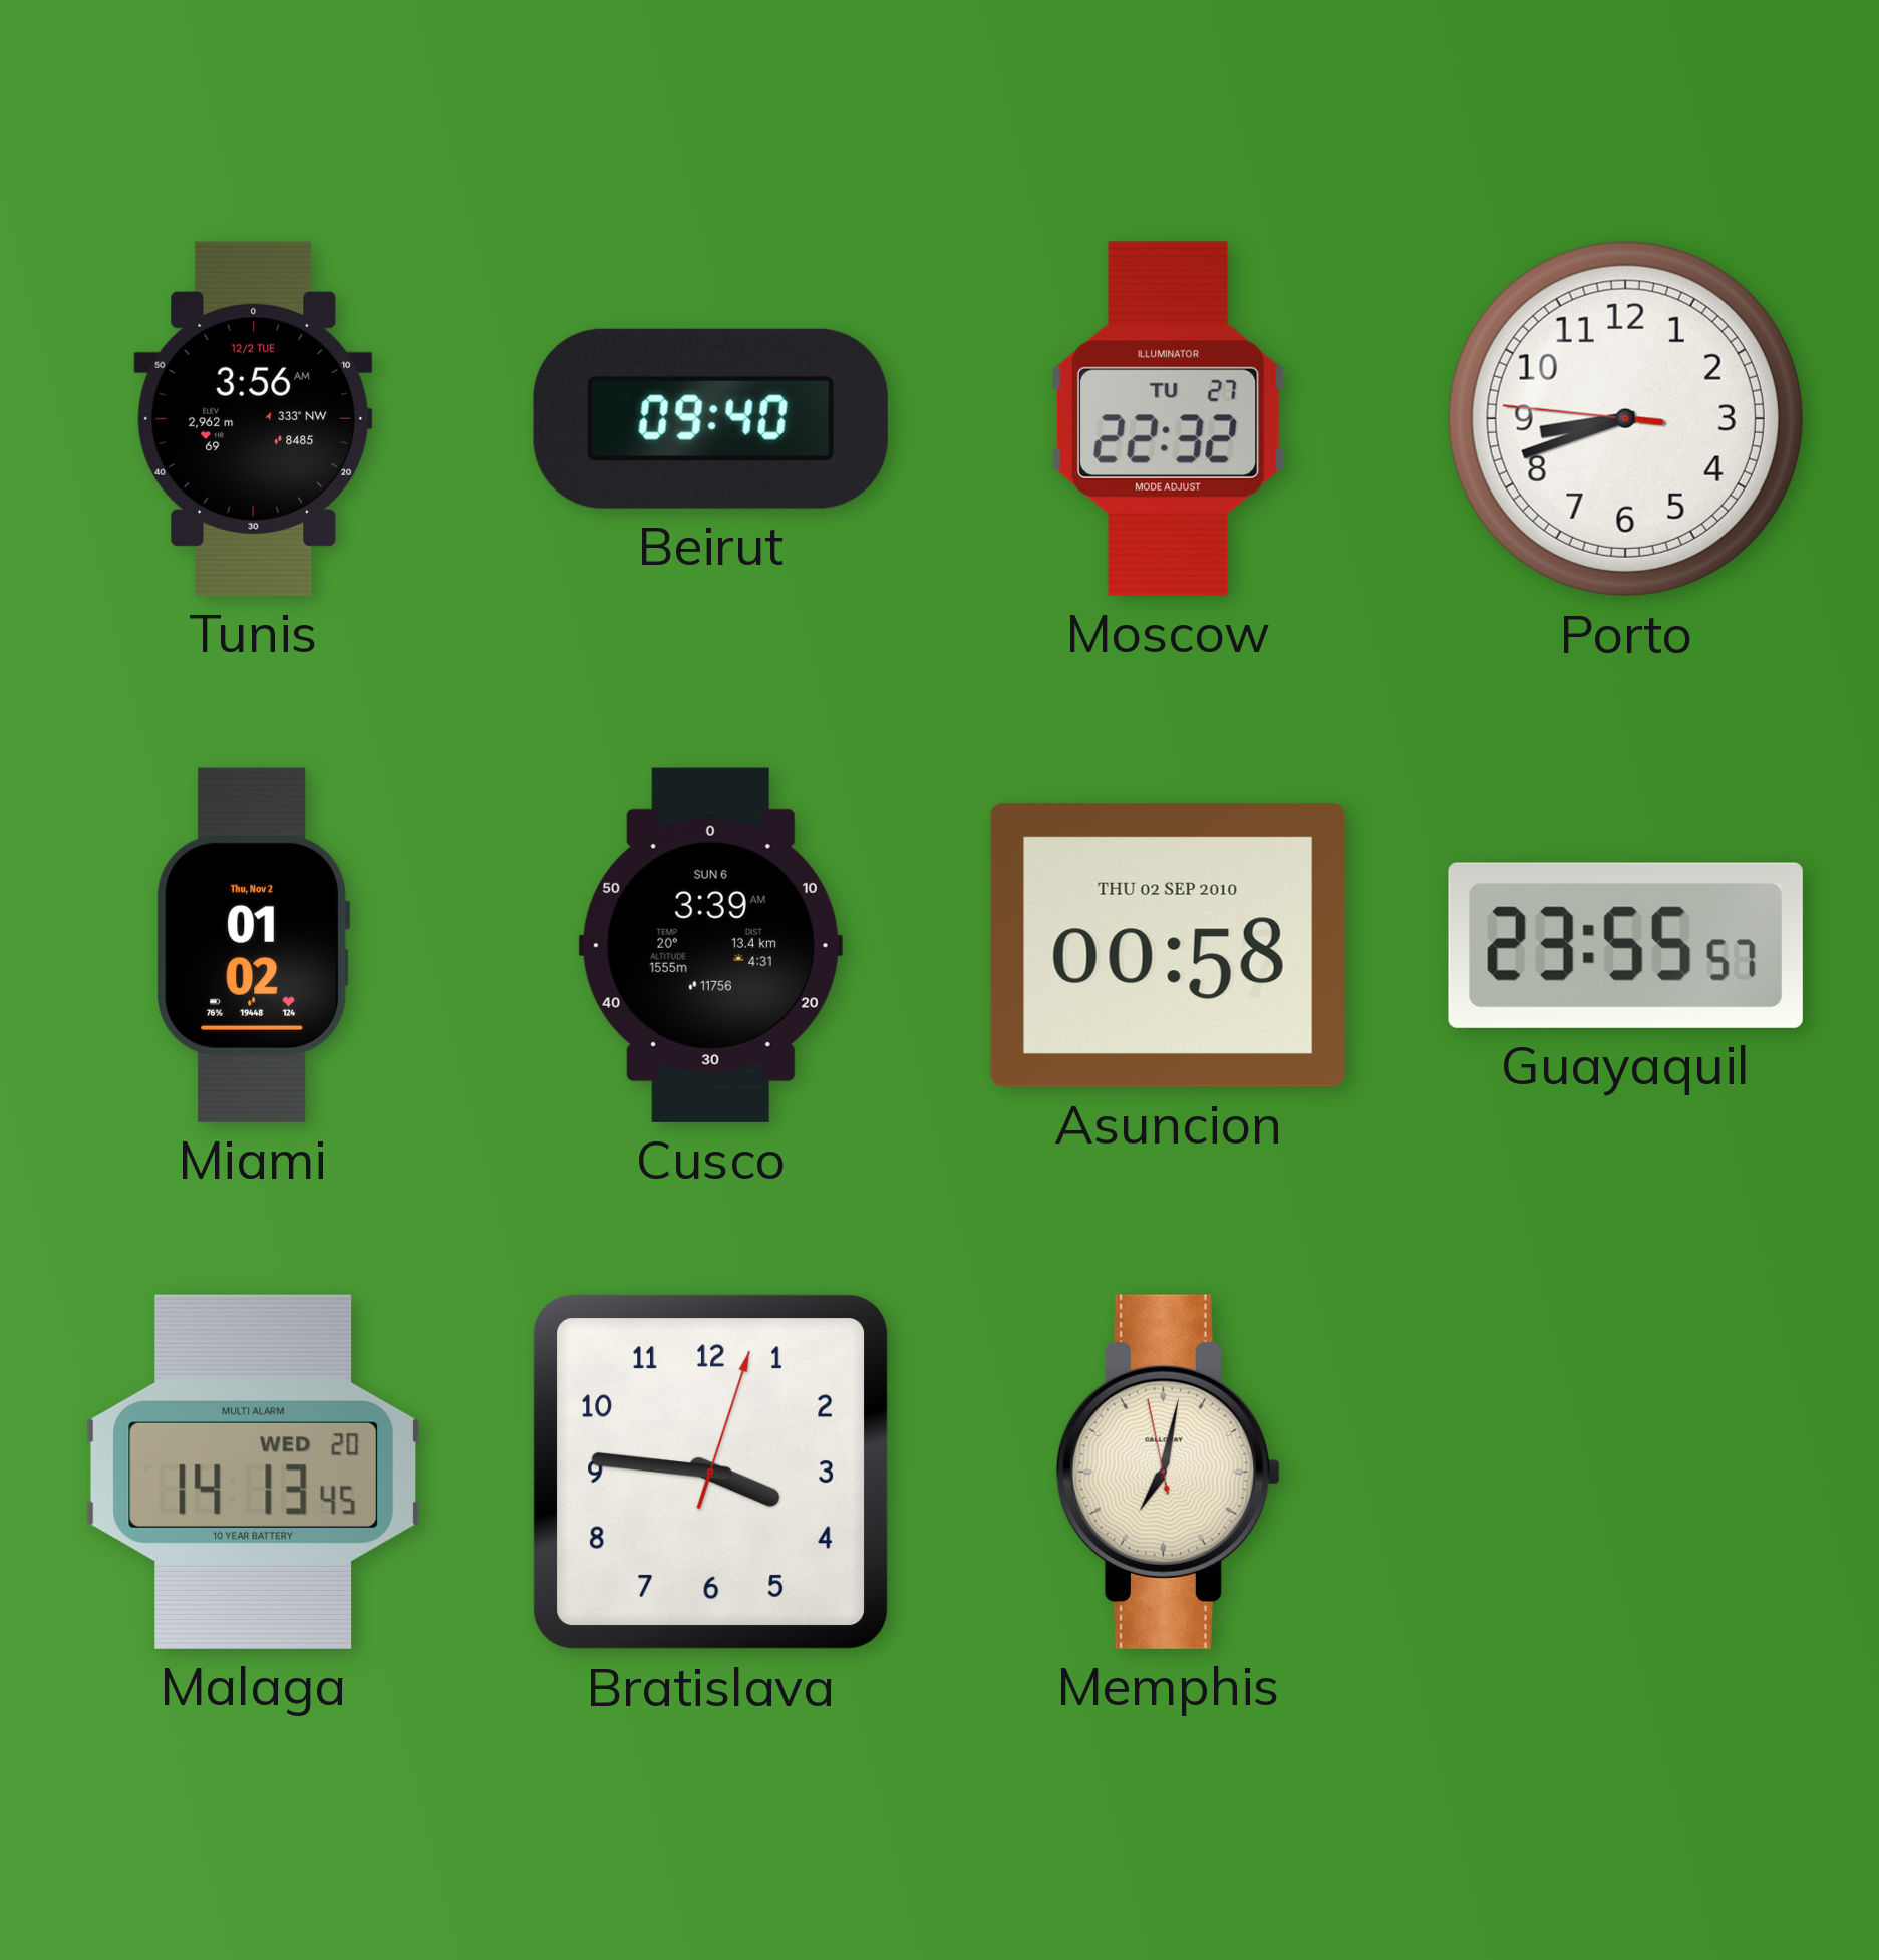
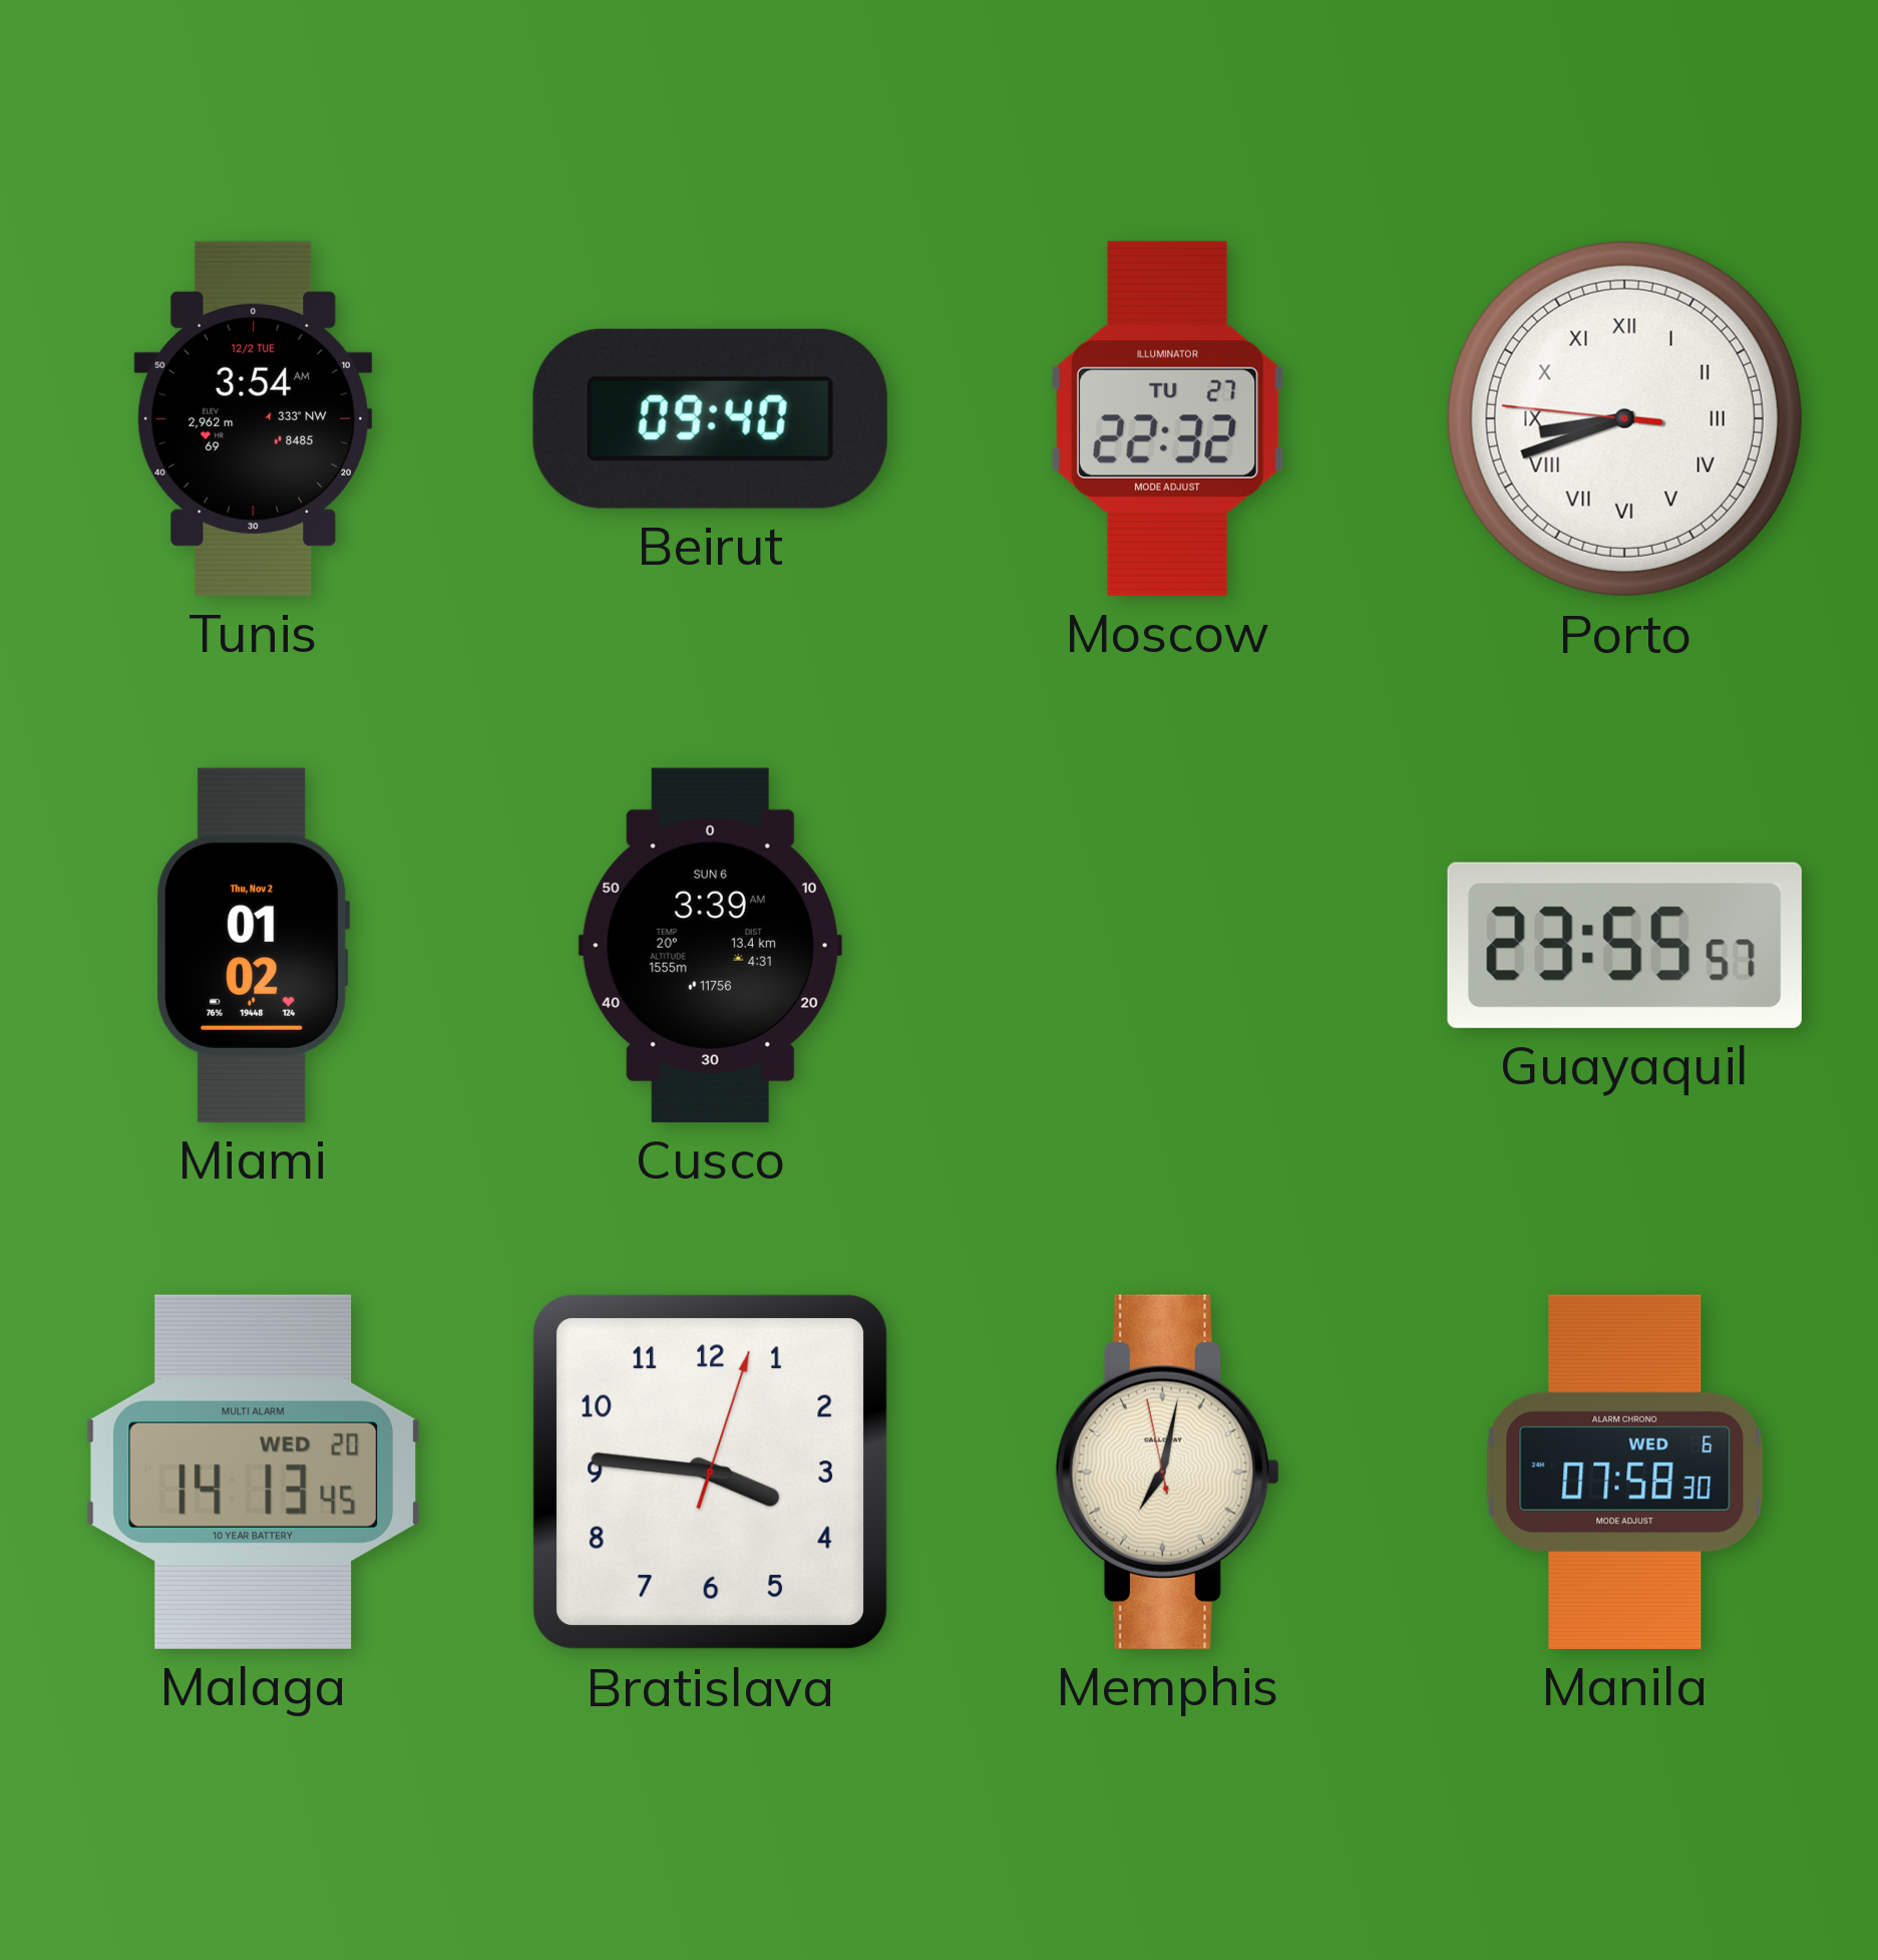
Tunis: 3:56 -> 3:54
Porto numerals: Arabic -> Roman
Asuncion: 00:58 -> none
Manila: none -> 07:58
